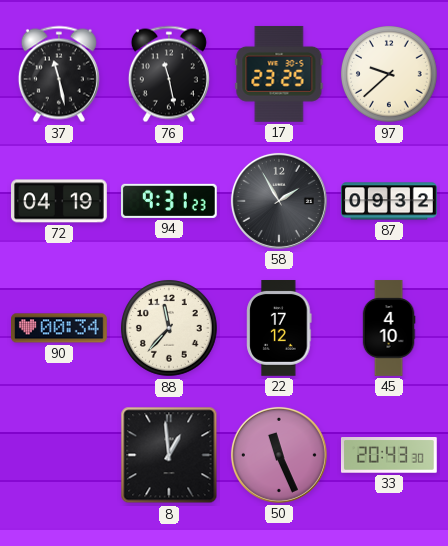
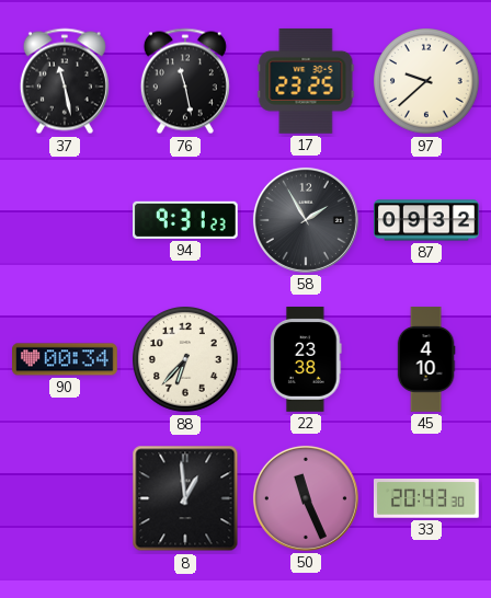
72: 04:19 -> none
88: 11:37 -> 6:37
22: 17:12 -> 23:38
